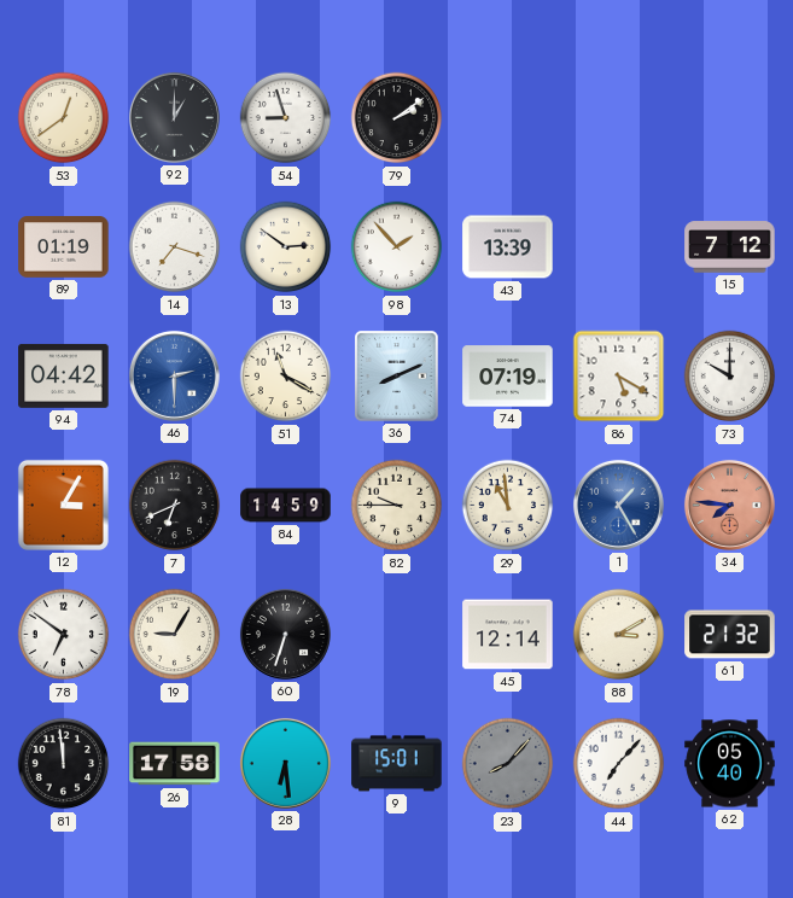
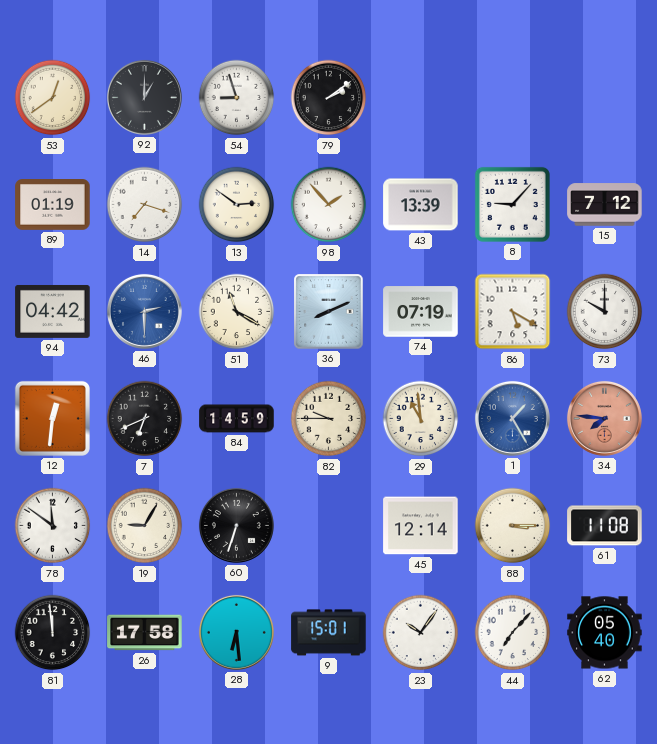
8: none -> 9:07
12: 3:05 -> 12:31
78: 6:51 -> 11:51
88: 3:10 -> 3:15
61: 21:32 -> 11:08
23: 8:07 -> 10:06
23 dial: grey -> white
